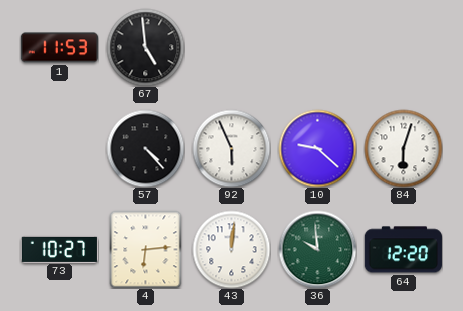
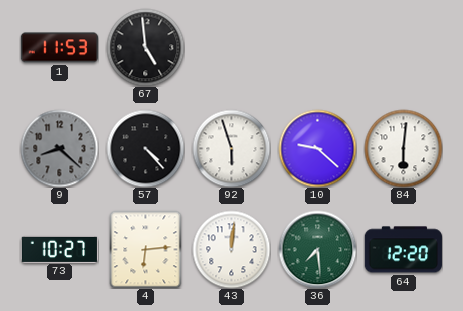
9: none -> 8:22
92: 5:56 -> 5:57
84: 6:03 -> 6:01
36: 9:59 -> 7:29
